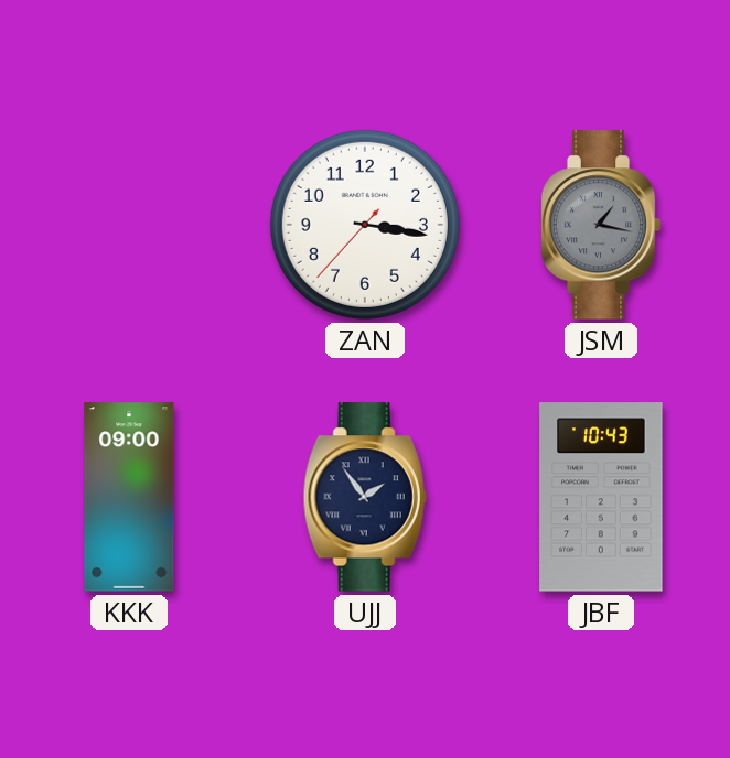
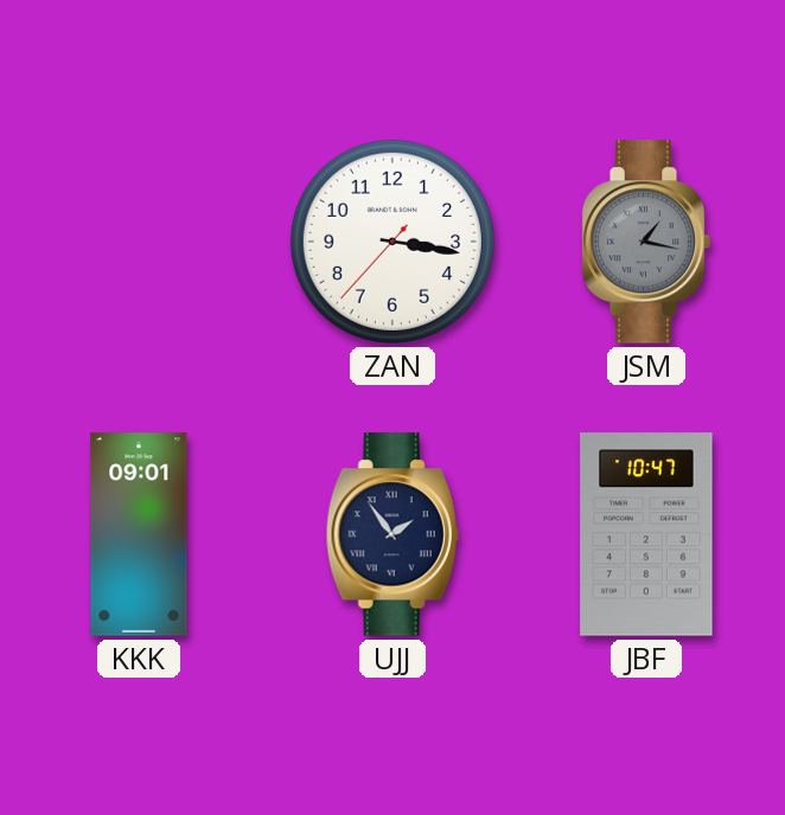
KKK: 09:00 -> 09:01
JBF: 10:43 -> 10:47
